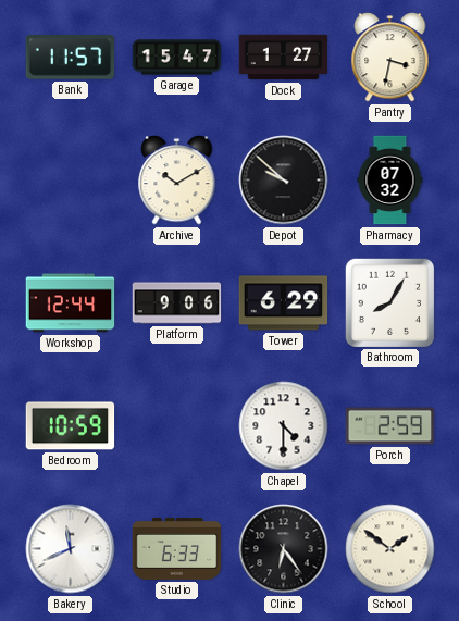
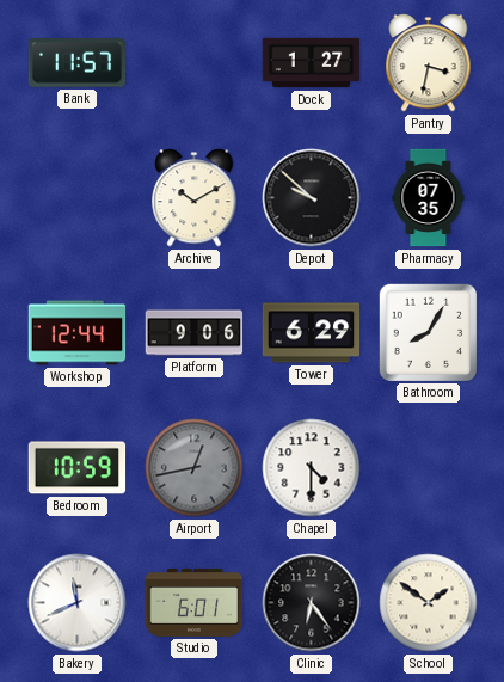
Garage: 15:47 -> none
Pharmacy: 07:32 -> 07:35
Airport: none -> 12:43
Porch: 2:59 -> none
Studio: 6:33 -> 6:01
